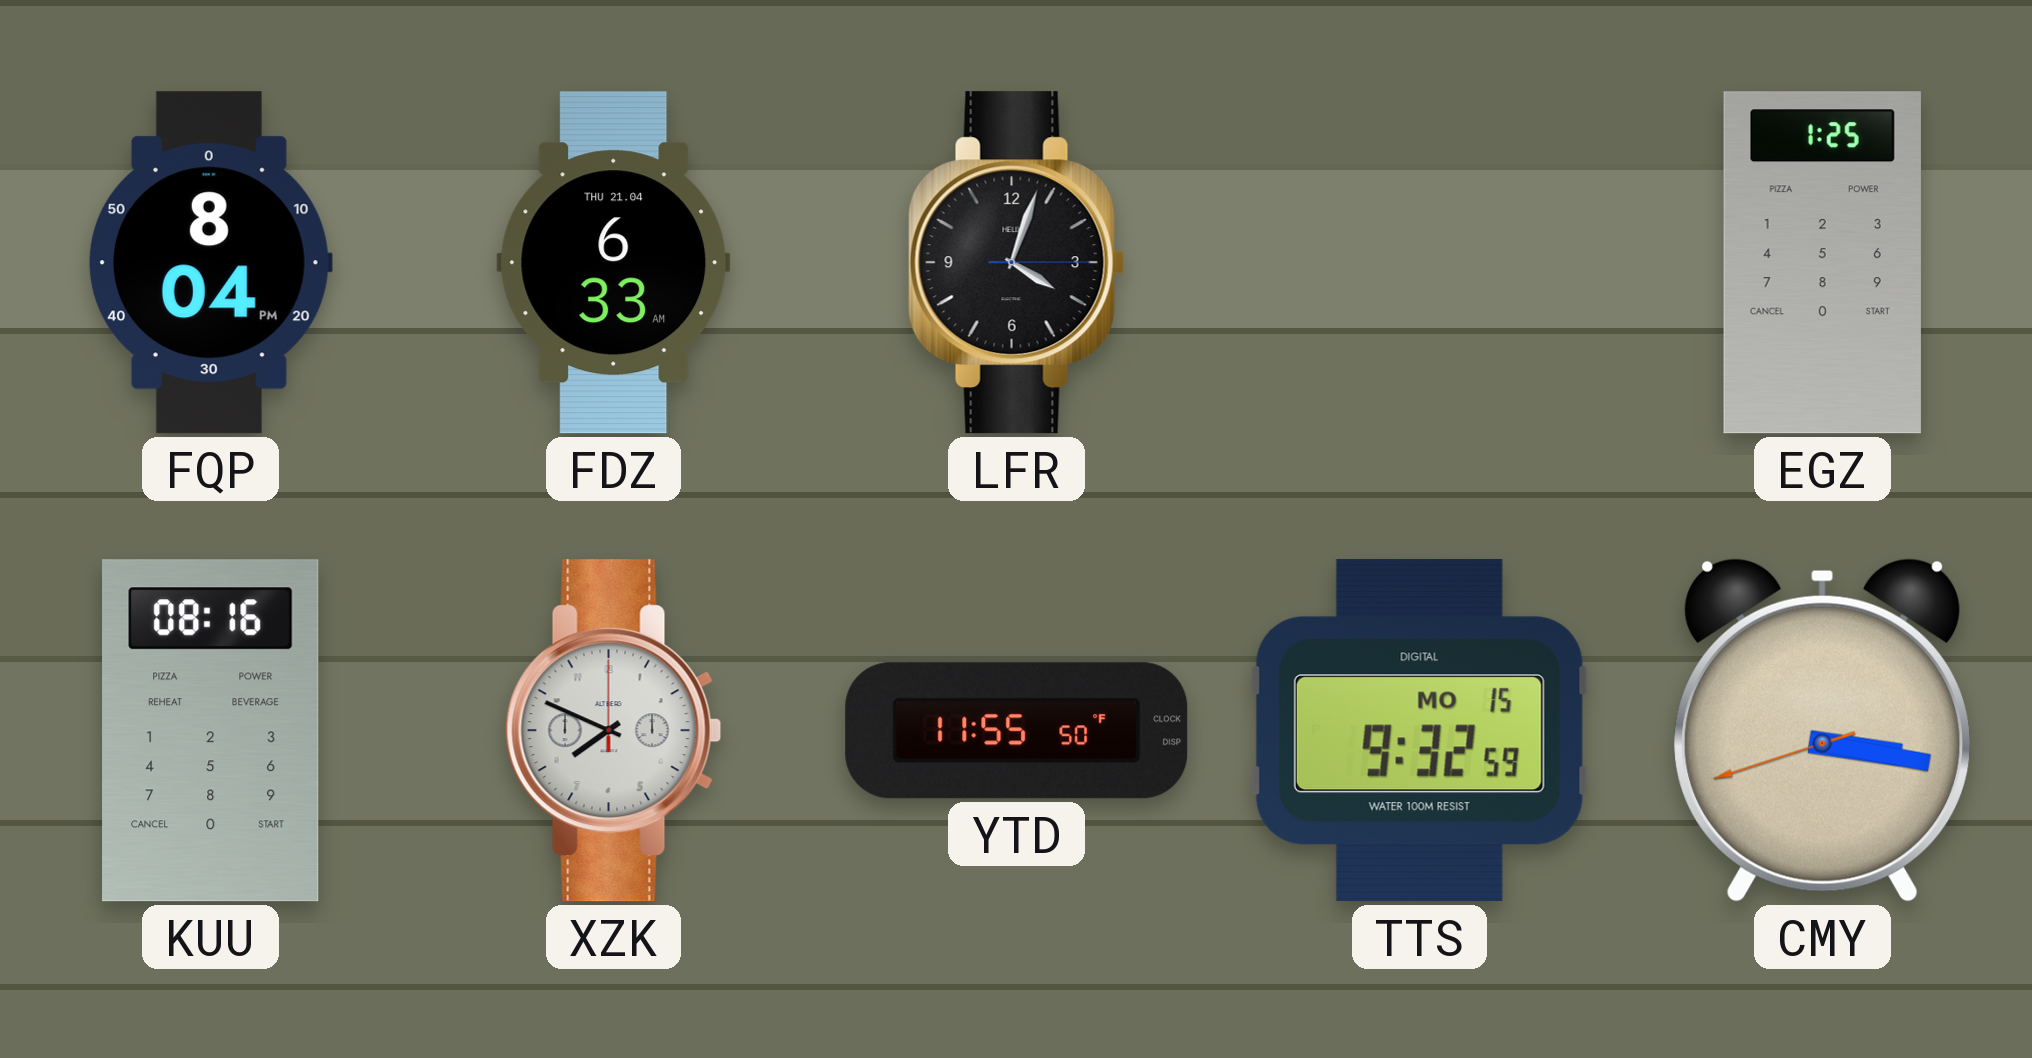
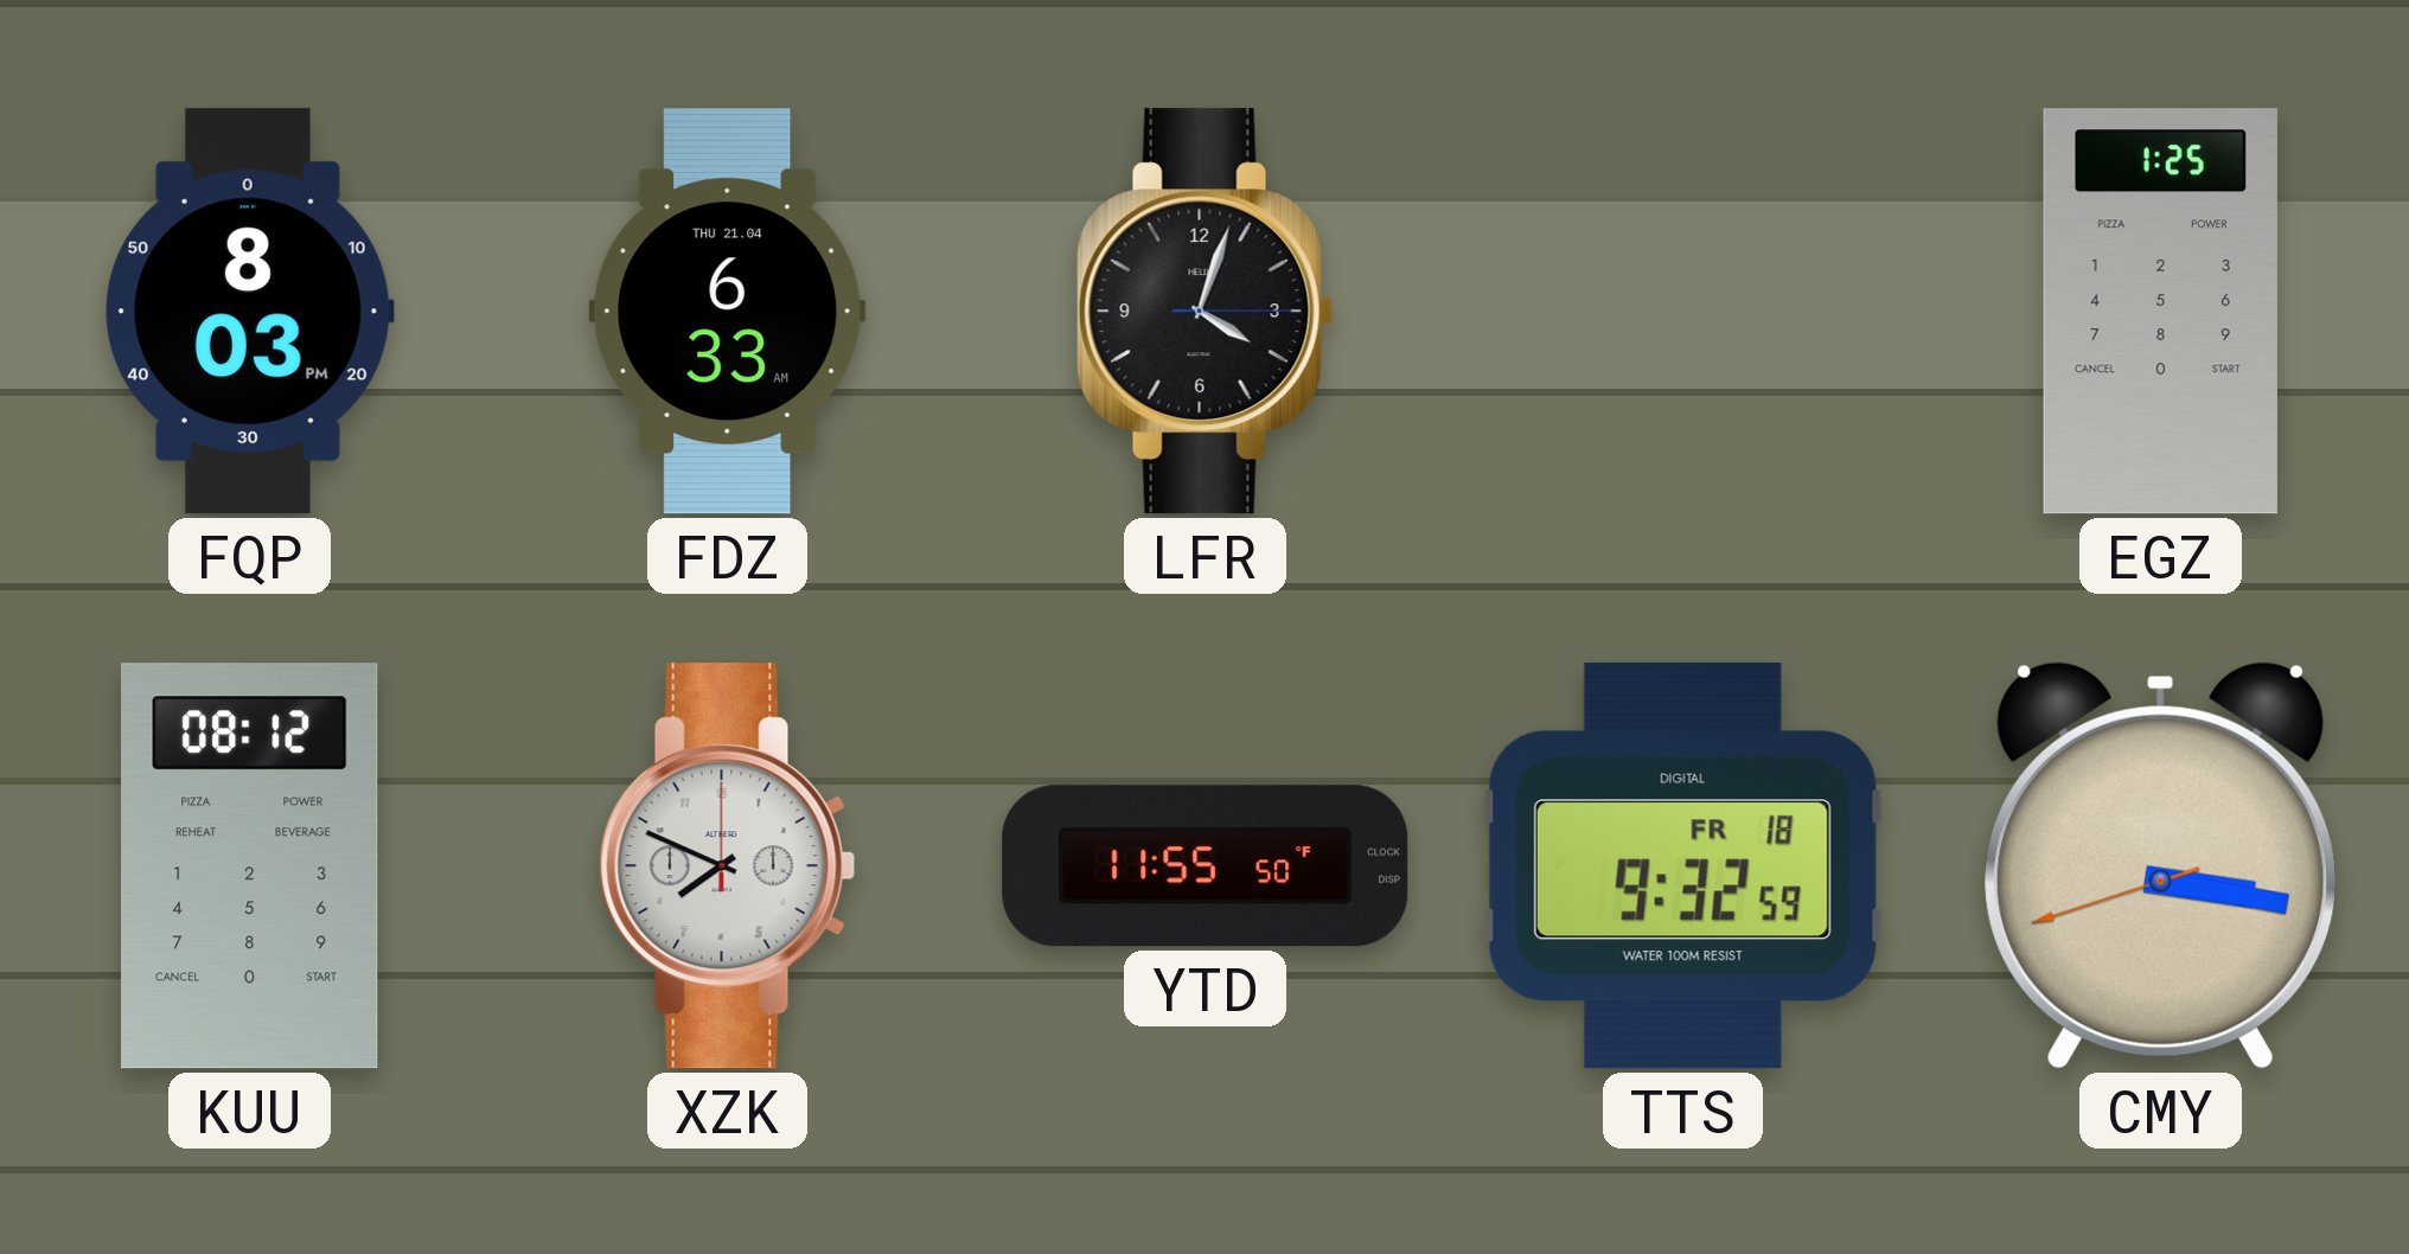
FQP: 8:04 -> 8:03
KUU: 08:16 -> 08:12
TTS date: MO 15 -> FR 18
